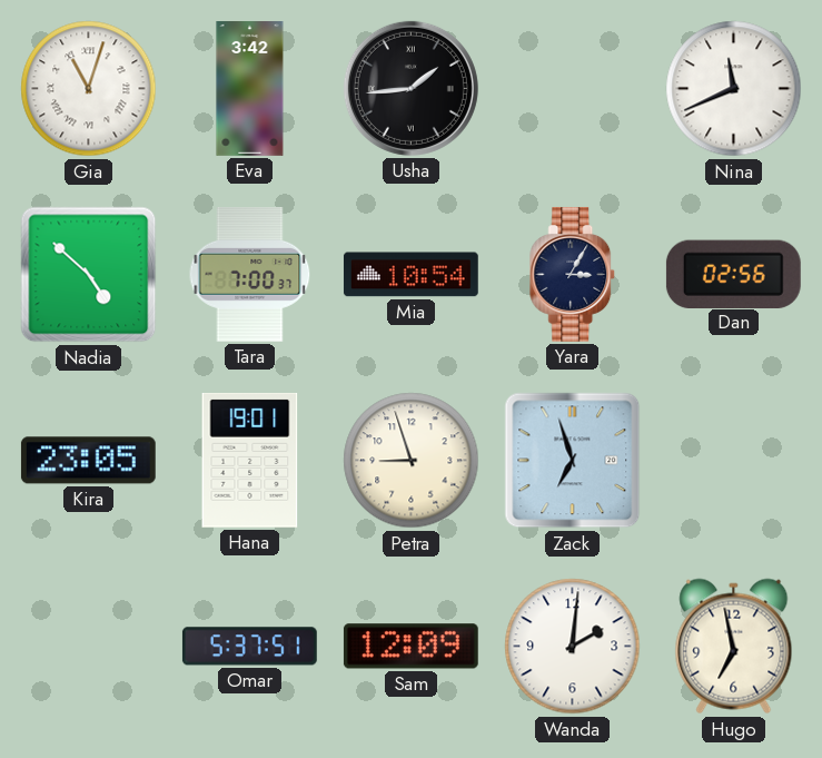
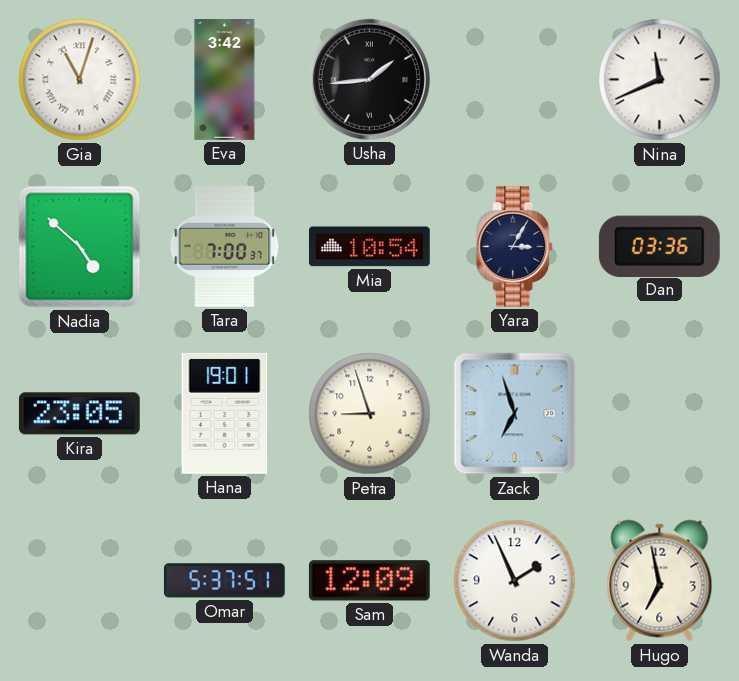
Dan: 02:56 -> 03:36
Wanda: 2:01 -> 1:56
